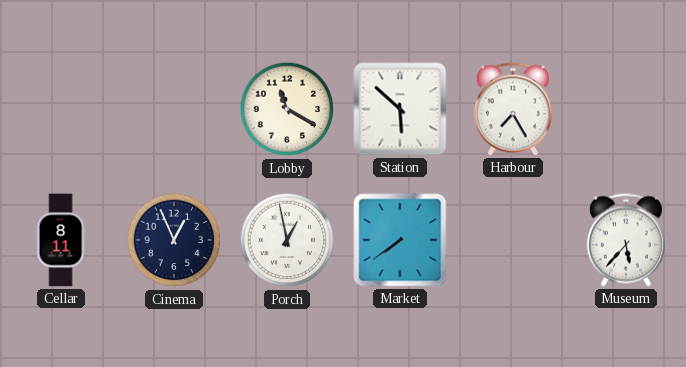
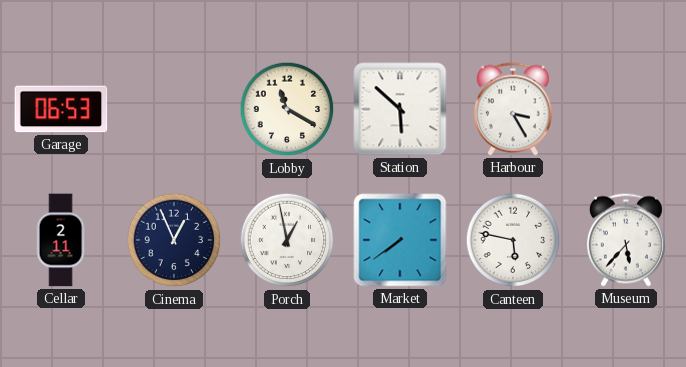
Garage: none -> 06:53
Harbour: 7:25 -> 3:25
Cellar: 8:11 -> 2:11
Canteen: none -> 5:47
